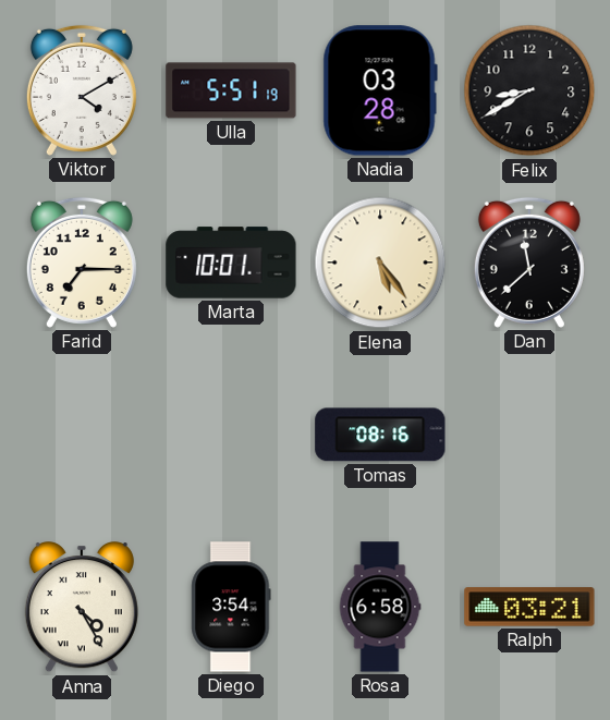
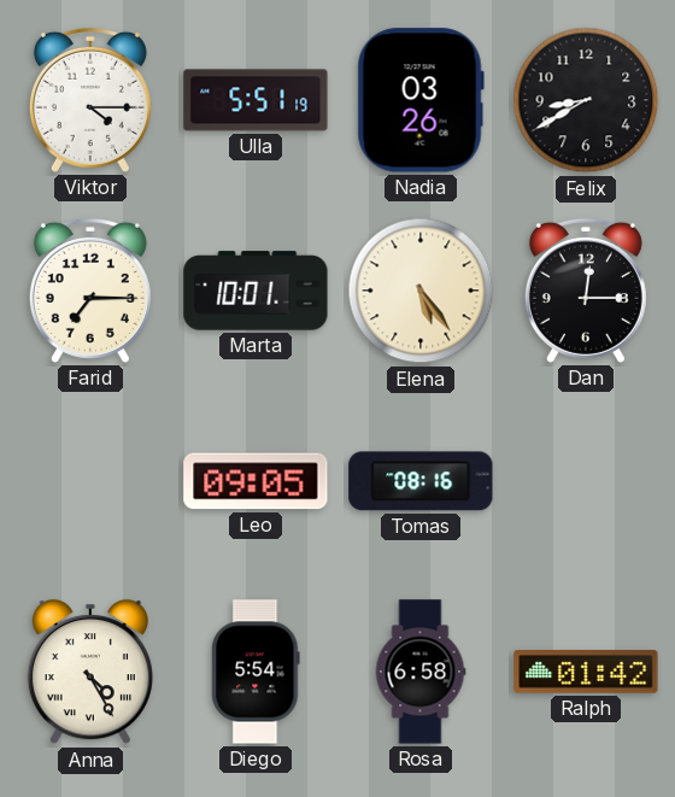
Viktor: 4:10 -> 4:15
Nadia: 03:28 -> 03:26
Dan: 11:38 -> 12:15
Leo: none -> 09:05
Diego: 3:54 -> 5:54
Ralph: 03:21 -> 01:42
